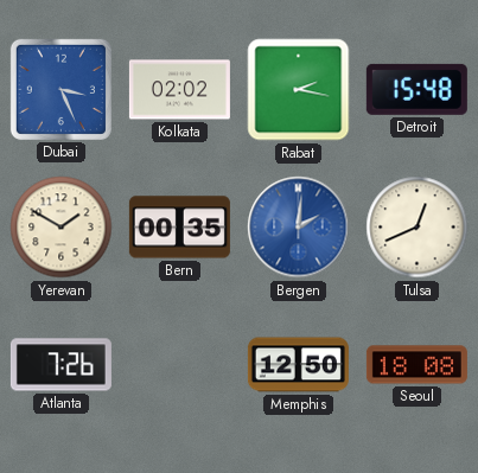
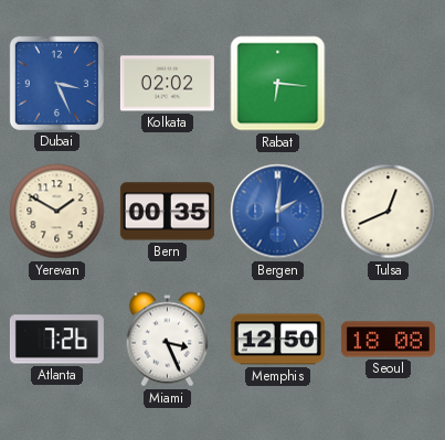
Rabat: 2:17 -> 6:16
Detroit: 15:48 -> none
Miami: none -> 3:26
